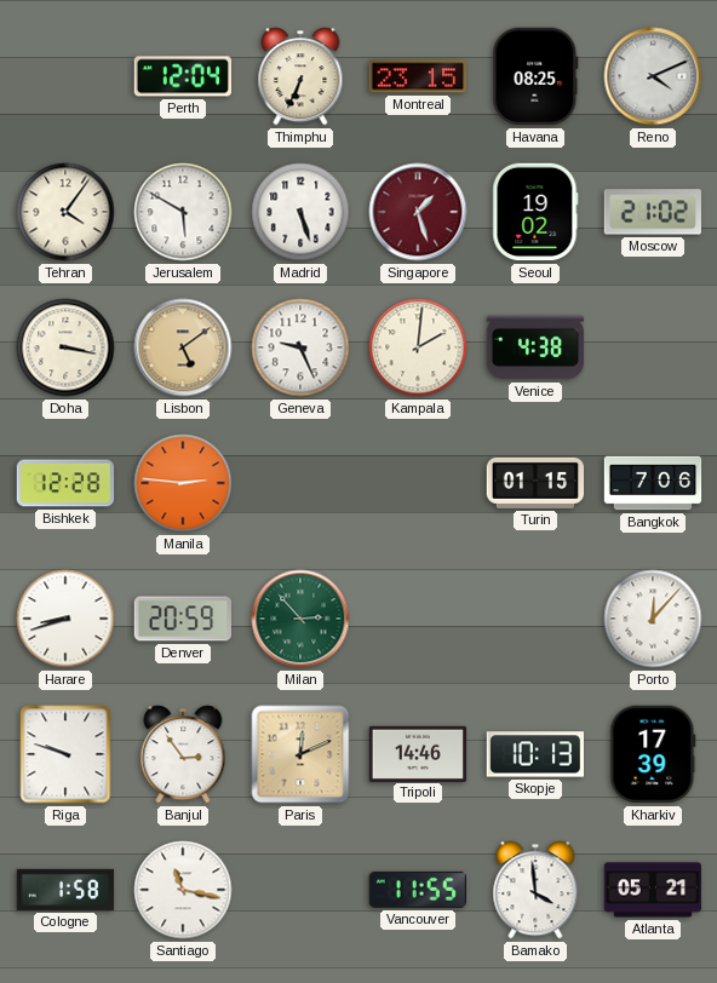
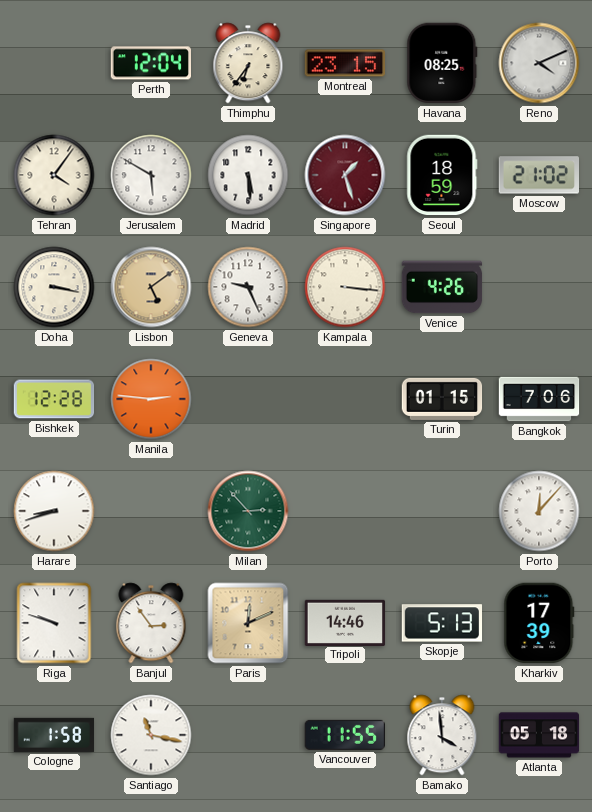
Thimphu: 6:34 -> 6:36
Madrid: 5:27 -> 5:29
Seoul: 19:02 -> 18:59
Kampala: 2:01 -> 3:16
Venice: 4:38 -> 4:26
Denver: 20:59 -> none
Skopje: 10:13 -> 5:13
Atlanta: 05:21 -> 05:18
